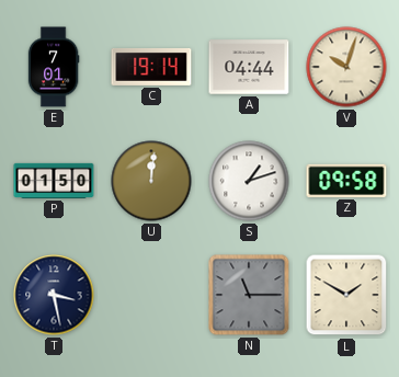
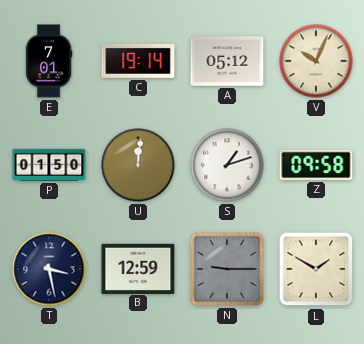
A: 04:44 -> 05:12
V: 10:03 -> 10:04
B: none -> 12:59
N: 11:15 -> 9:15
